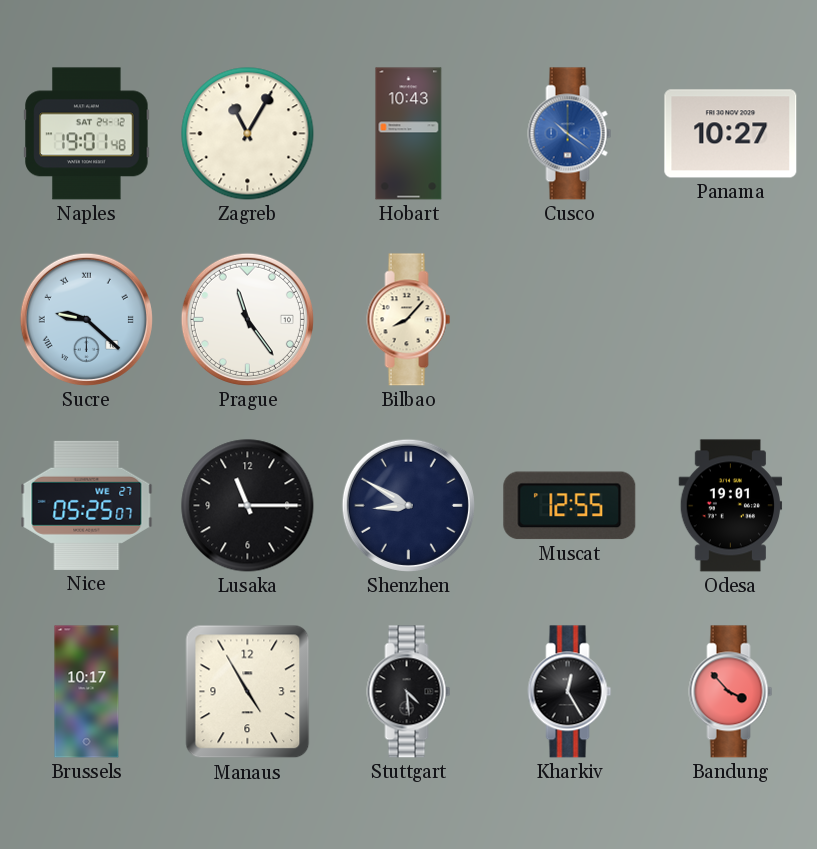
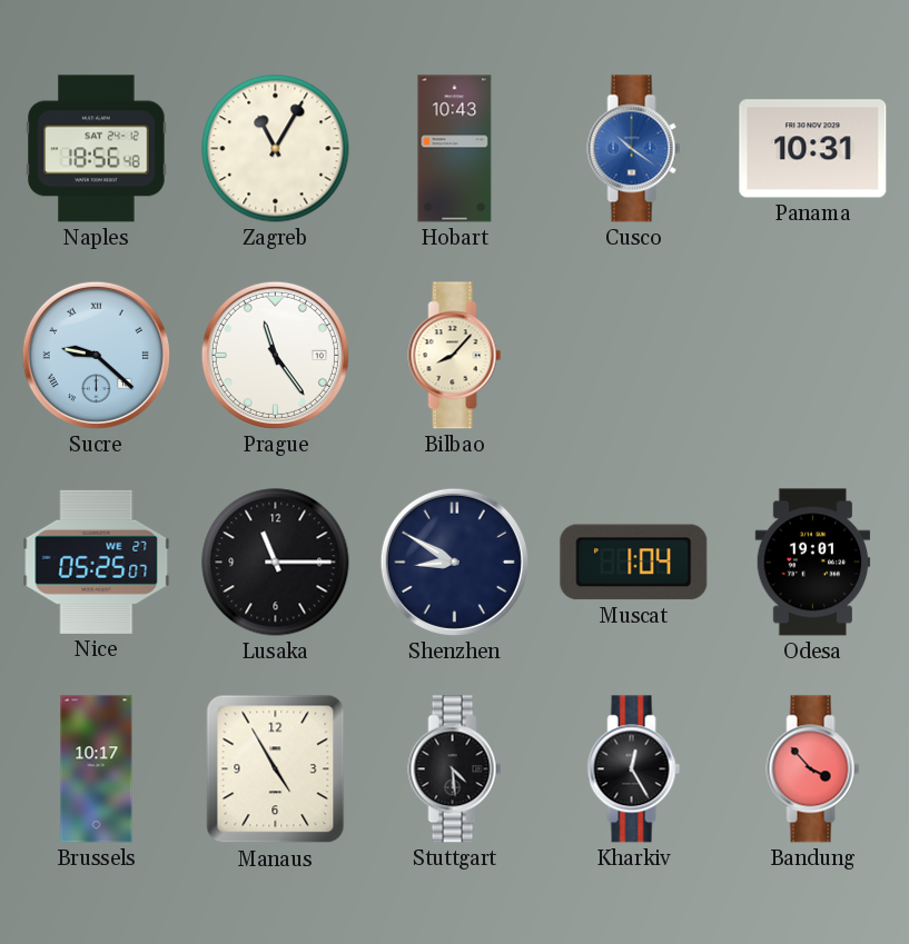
Naples: 19:01 -> 18:56
Panama: 10:27 -> 10:31
Muscat: 12:55 -> 1:04
